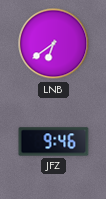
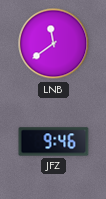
LNB: 6:39 -> 11:39
